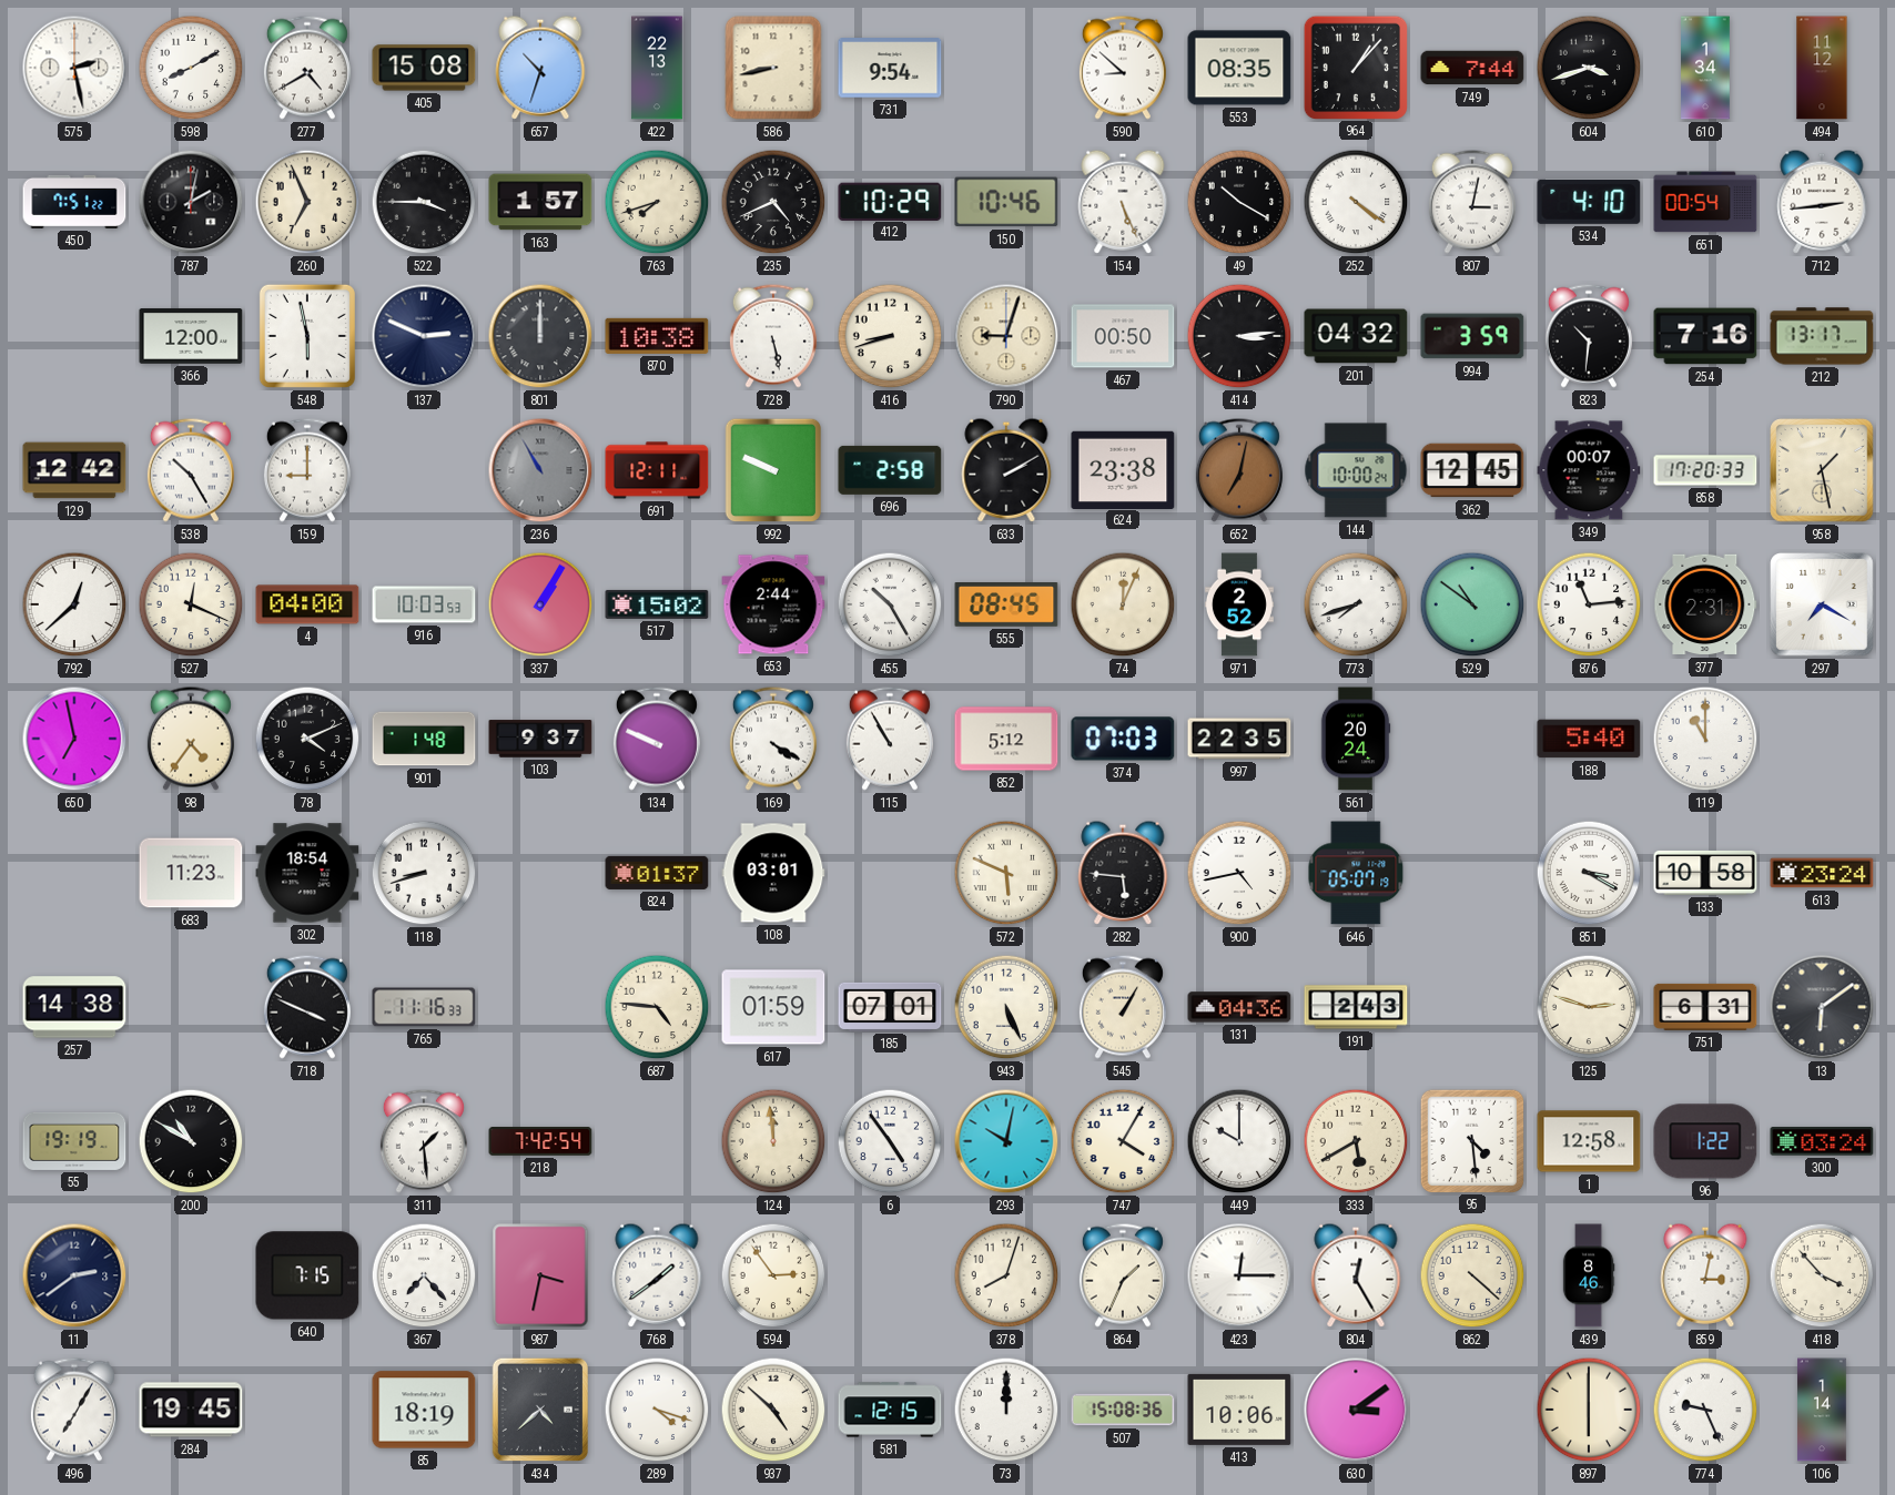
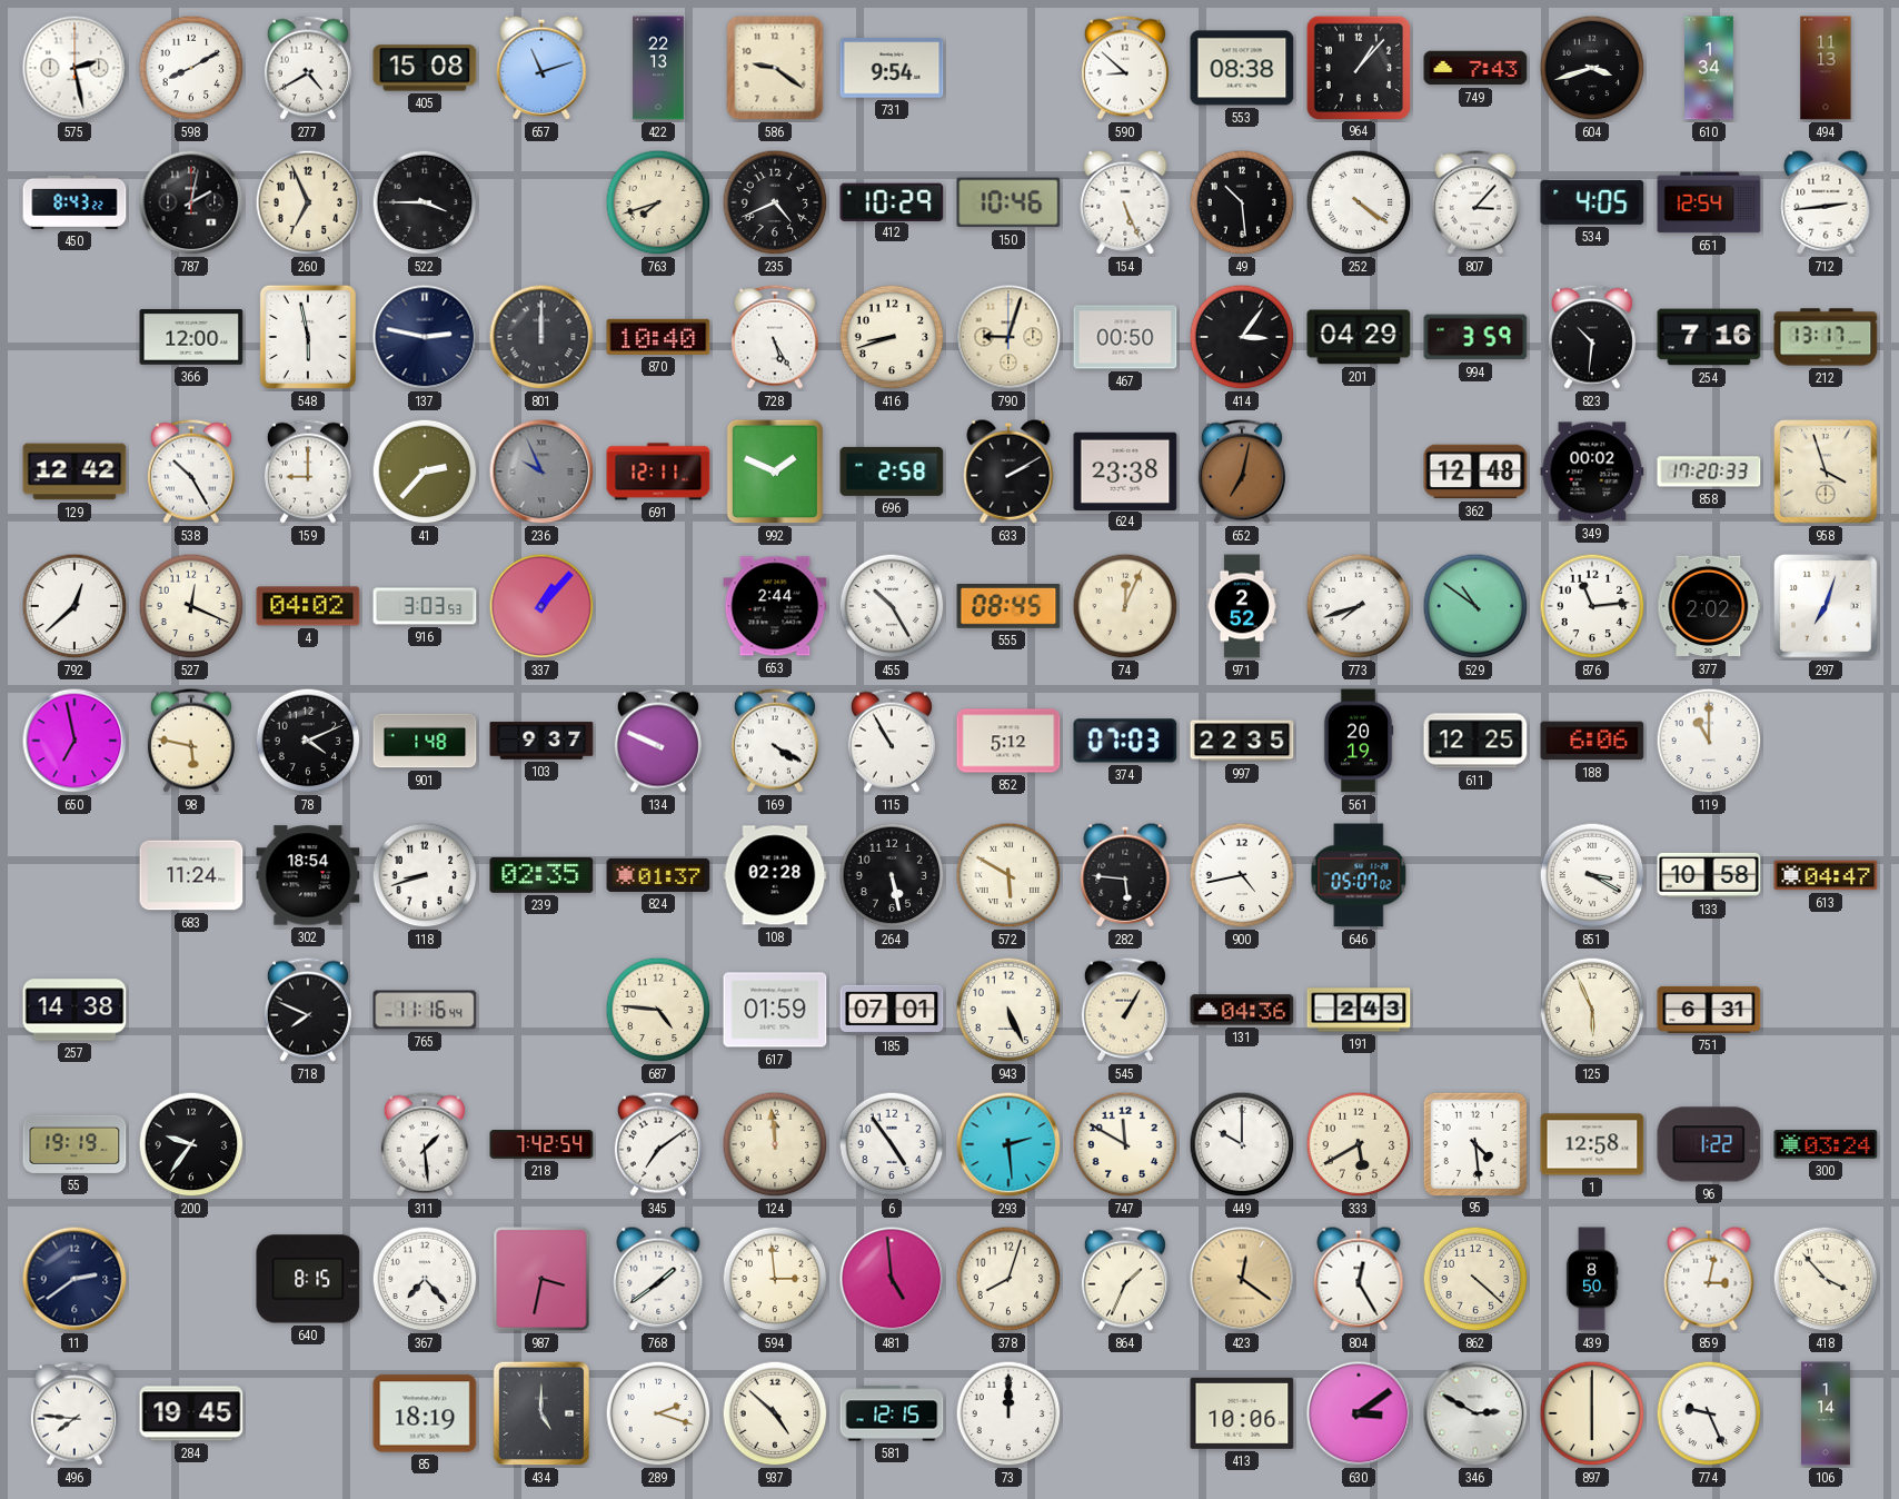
657: 10:33 -> 11:12
586: 8:43 -> 9:21
553: 08:35 -> 08:38
749: 7:44 -> 7:43
494: 11:12 -> 11:13
450: 7:51 -> 8:43
163: 1:57 -> none
49: 10:20 -> 10:29
807: 3:02 -> 3:07
534: 4:10 -> 4:05
651: 00:54 -> 12:54
137: 2:49 -> 2:47
870: 10:38 -> 10:40
728: 5:28 -> 5:25
414: 3:14 -> 3:06
201: 04:32 -> 04:29
41: none -> 2:37
236: 10:55 -> 9:56
992: 9:49 -> 1:49
144: 10:00 -> none
362: 12:45 -> 12:48
349: 00:07 -> 00:02
958: 1:28 -> 3:57
4: 04:00 -> 04:02
916: 10:03 -> 3:03
337: 1:05 -> 1:07
517: 15:02 -> none
377: 2:31 -> 2:02
297: 7:20 -> 7:03
98: 4:36 -> 5:47
561: 20:24 -> 20:19
611: none -> 12:25
188: 5:40 -> 6:06
683: 11:23 -> 11:24
239: none -> 02:35
108: 03:01 -> 02:28
264: none -> 5:28
572: 5:49 -> 5:50
646: 05:07:19 -> 05:07:02
613: 23:24 -> 04:47
718: 3:49 -> 7:49
765: 11:16:33 -> 11:16:44
125: 2:48 -> 5:56
13: 6:09 -> none
200: 10:50 -> 9:36
345: none -> 7:09
293: 10:02 -> 2:29
747: 4:05 -> 11:50
640: 7:15 -> 8:15
594: 2:54 -> 2:59
481: none -> 4:59
423: 12:15 -> 12:21
423 dial: white -> champagne
439: 8:46 -> 8:50
496: 7:05 -> 7:46
434: 4:38 -> 5:00
289: 4:18 -> 2:18
507: 15:08 -> none
346: none -> 2:50
